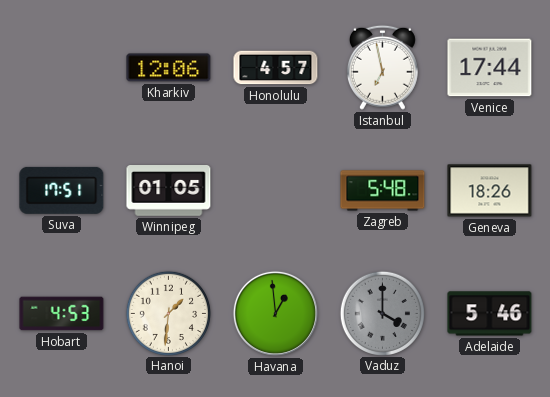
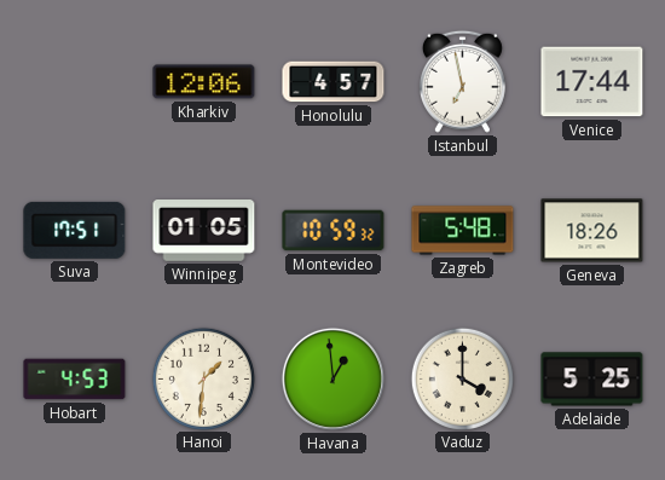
Montevideo: none -> 10:59
Vaduz dial: grey -> cream
Adelaide: 5:46 -> 5:25
